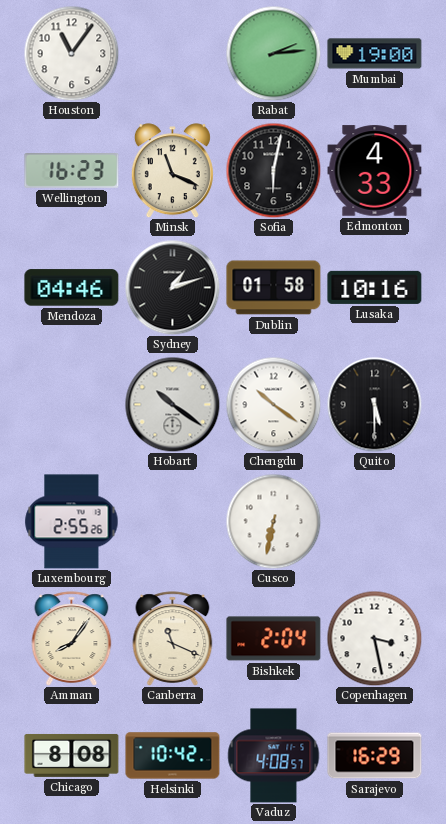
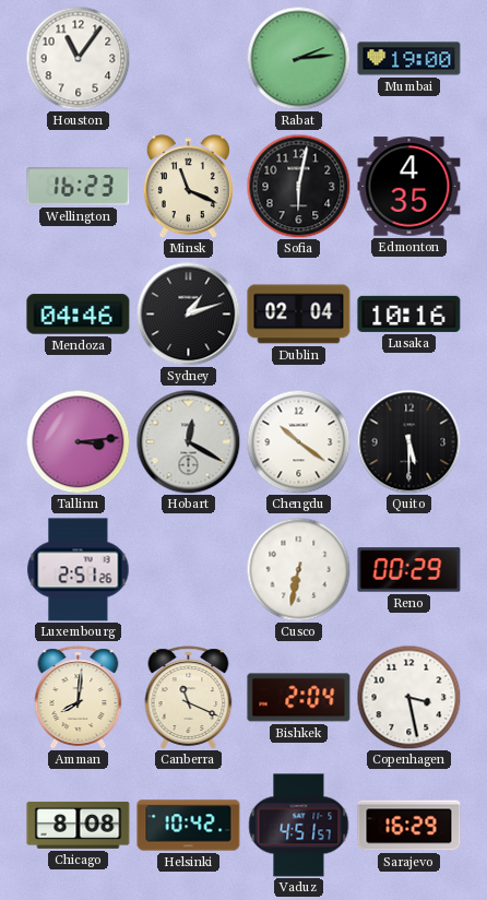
Edmonton: 4:33 -> 4:35
Dublin: 01:58 -> 02:04
Tallinn: none -> 3:14
Hobart: 10:21 -> 12:20
Luxembourg: 2:55 -> 2:51
Reno: none -> 00:29
Amman: 8:06 -> 8:01
Vaduz: 4:08 -> 4:51
